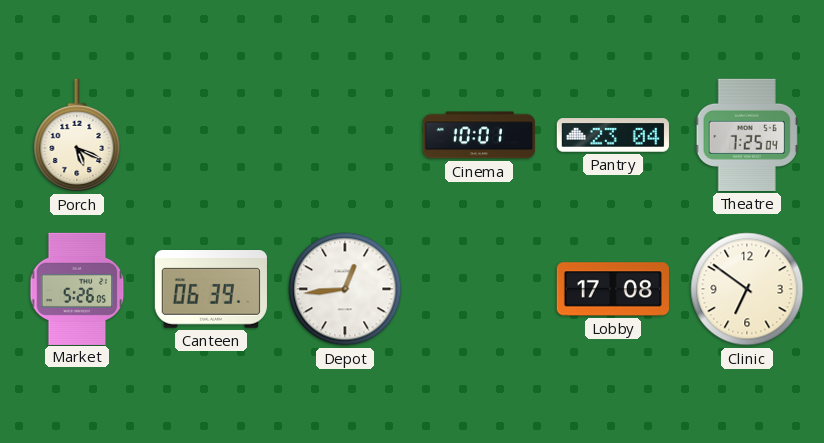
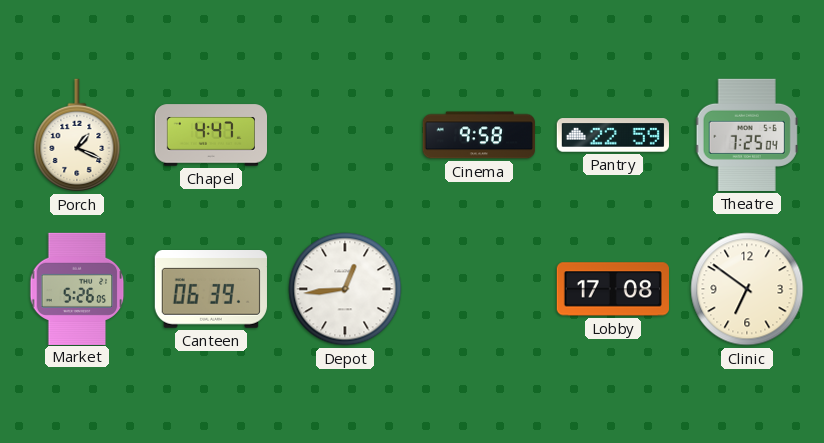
Porch: 5:19 -> 1:19
Chapel: none -> 4:47
Cinema: 10:01 -> 9:58
Pantry: 23:04 -> 22:59
